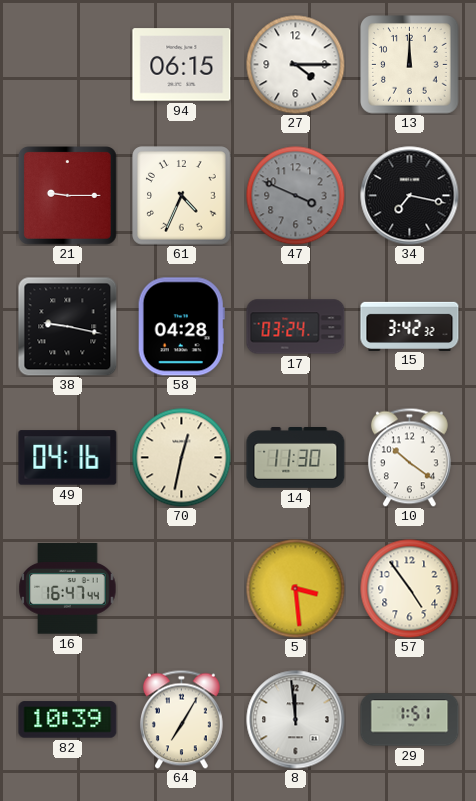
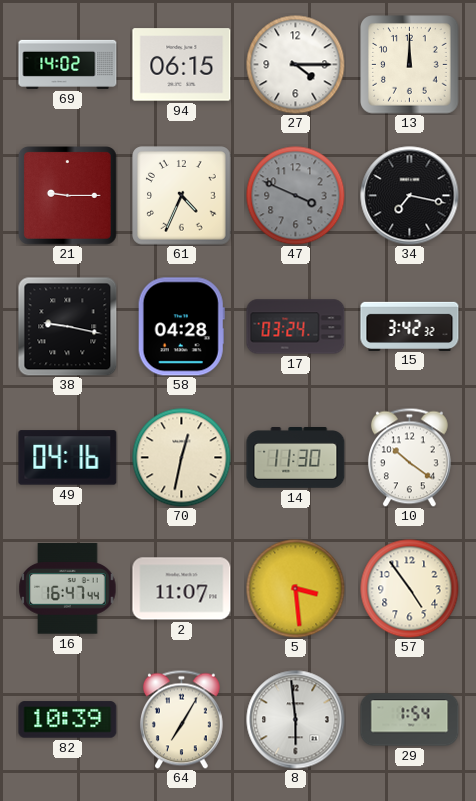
69: none -> 14:02
2: none -> 11:07
8: 11:59 -> 5:59
29: 1:51 -> 1:54
